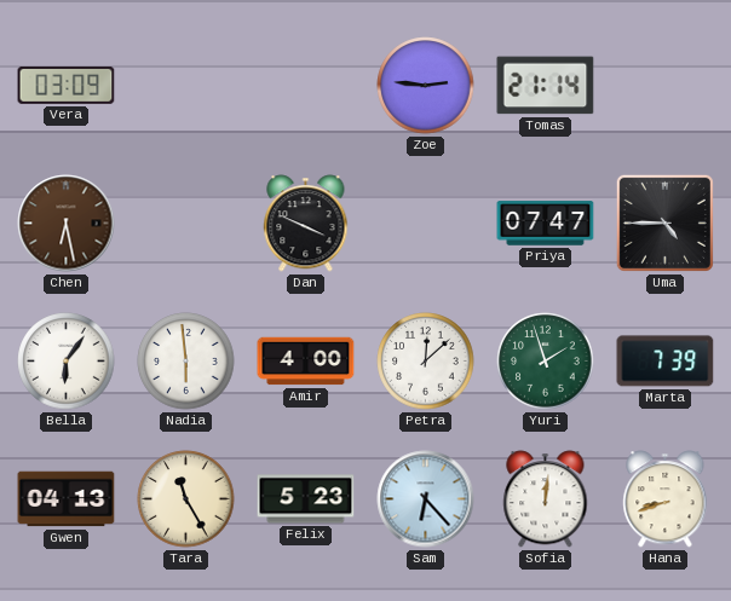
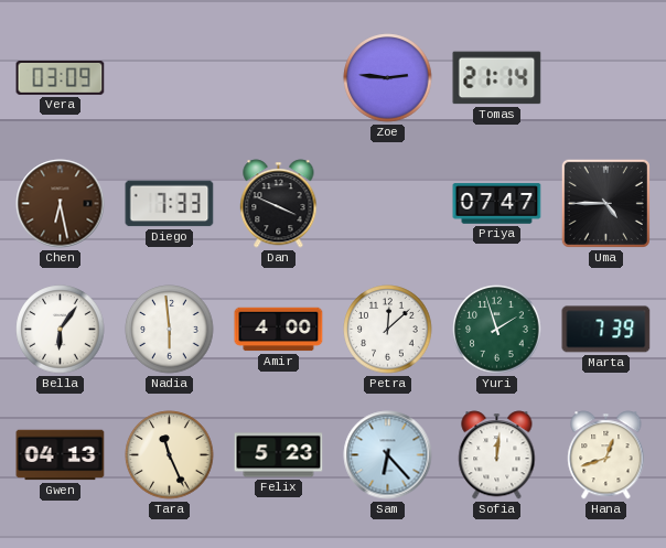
Diego: none -> 7:33
Tara: 11:25 -> 11:26
Hana: 8:42 -> 12:42
